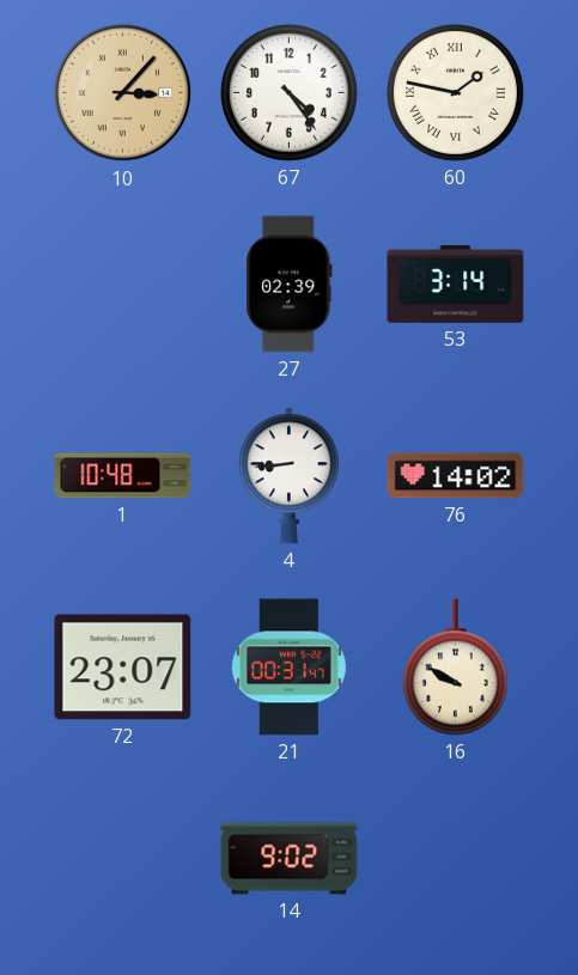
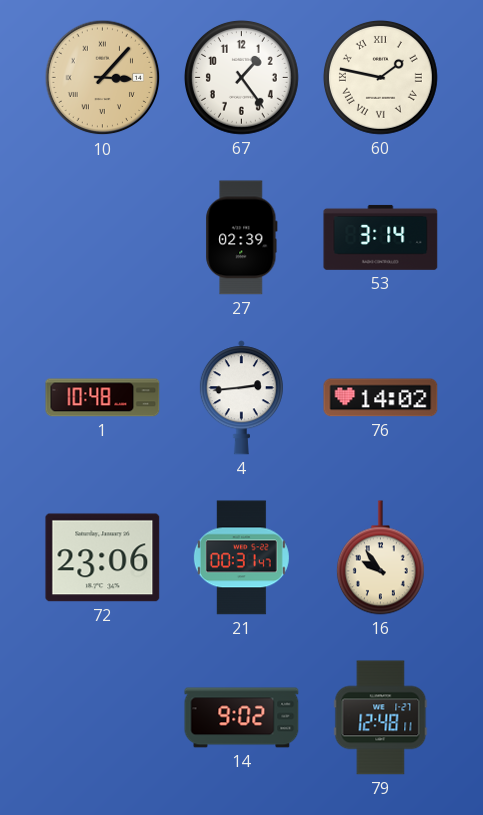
67: 4:24 -> 1:24
4: 8:44 -> 2:44
72: 23:07 -> 23:06
16: 9:50 -> 9:54
79: none -> 12:48
